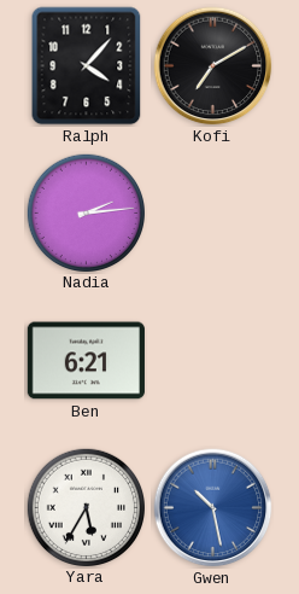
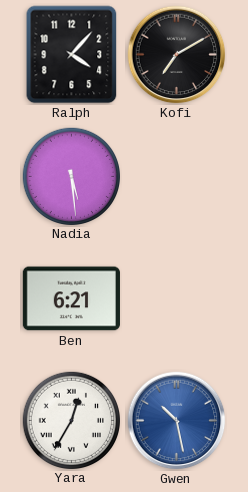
Nadia: 2:14 -> 5:29
Yara: 5:35 -> 12:35
